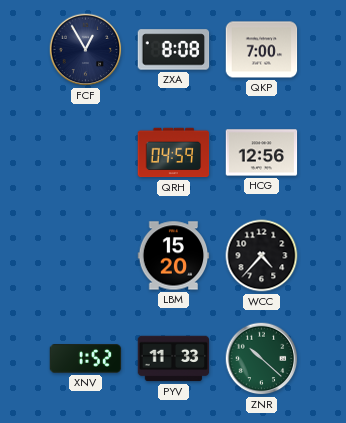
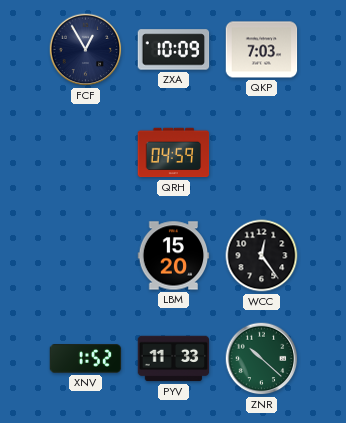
ZXA: 8:08 -> 10:09
QKP: 7:00 -> 7:03
HCG: 12:56 -> none
WCC: 4:37 -> 12:24
